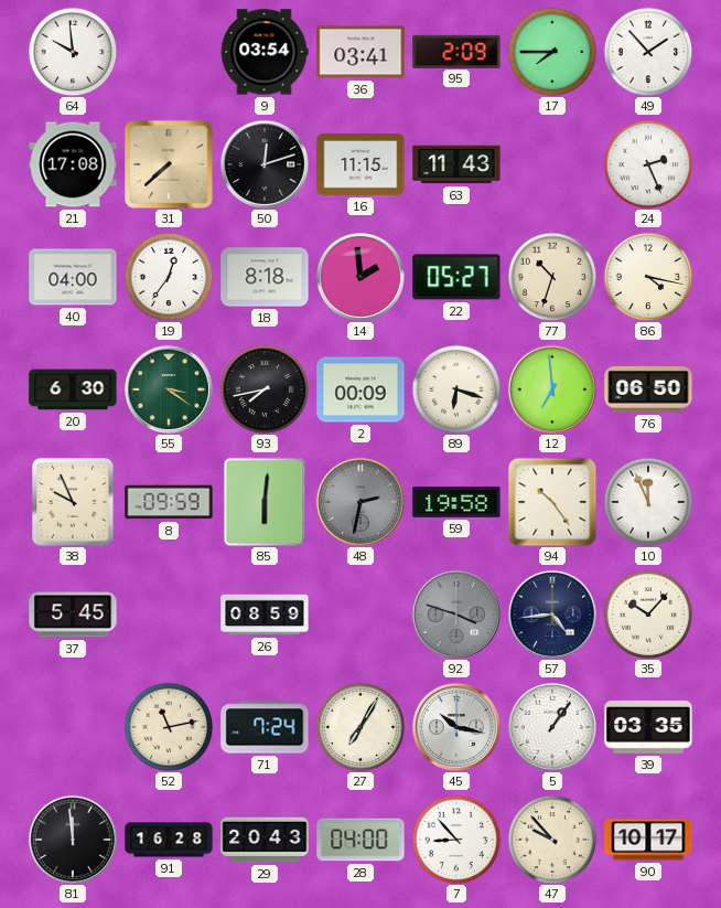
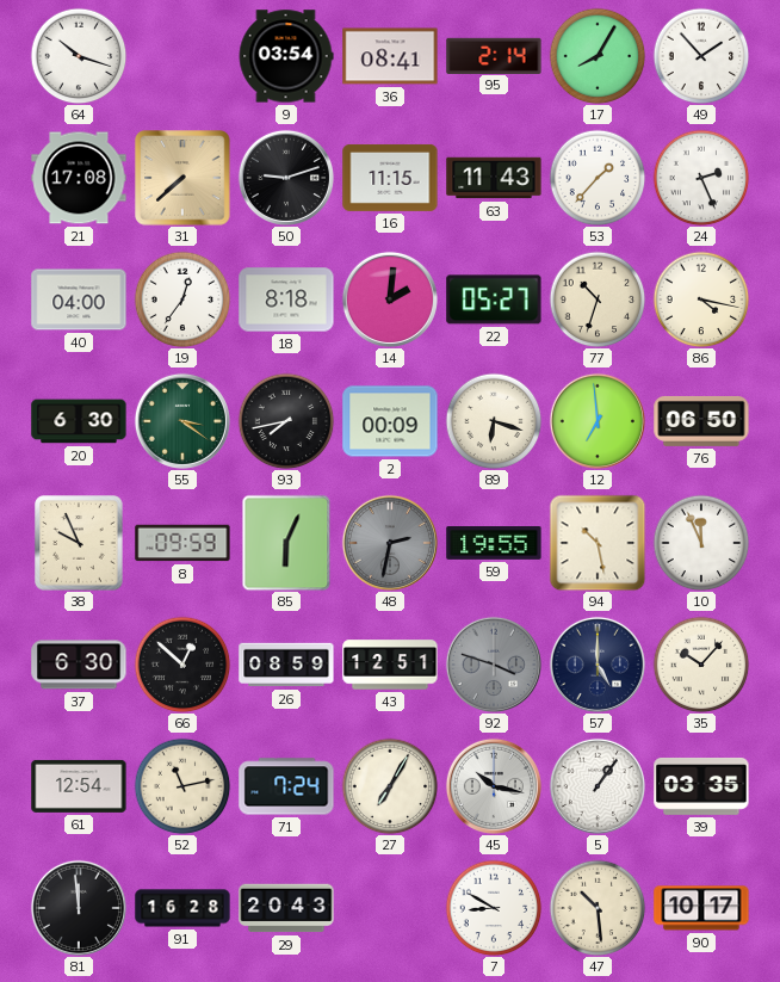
64: 9:59 -> 10:18
36: 03:41 -> 08:41
95: 2:09 -> 2:14
17: 7:45 -> 8:05
50: 12:12 -> 9:12
53: none -> 1:37
14: 1:59 -> 2:01
85: 6:01 -> 6:04
59: 19:58 -> 19:55
94: 10:24 -> 10:28
37: 5:45 -> 6:30
66: none -> 12:52
43: none -> 12:51
57: 4:44 -> 5:00
61: none -> 12:54
28: 04:00 -> none
7: 8:53 -> 8:50
47: 9:53 -> 10:29
